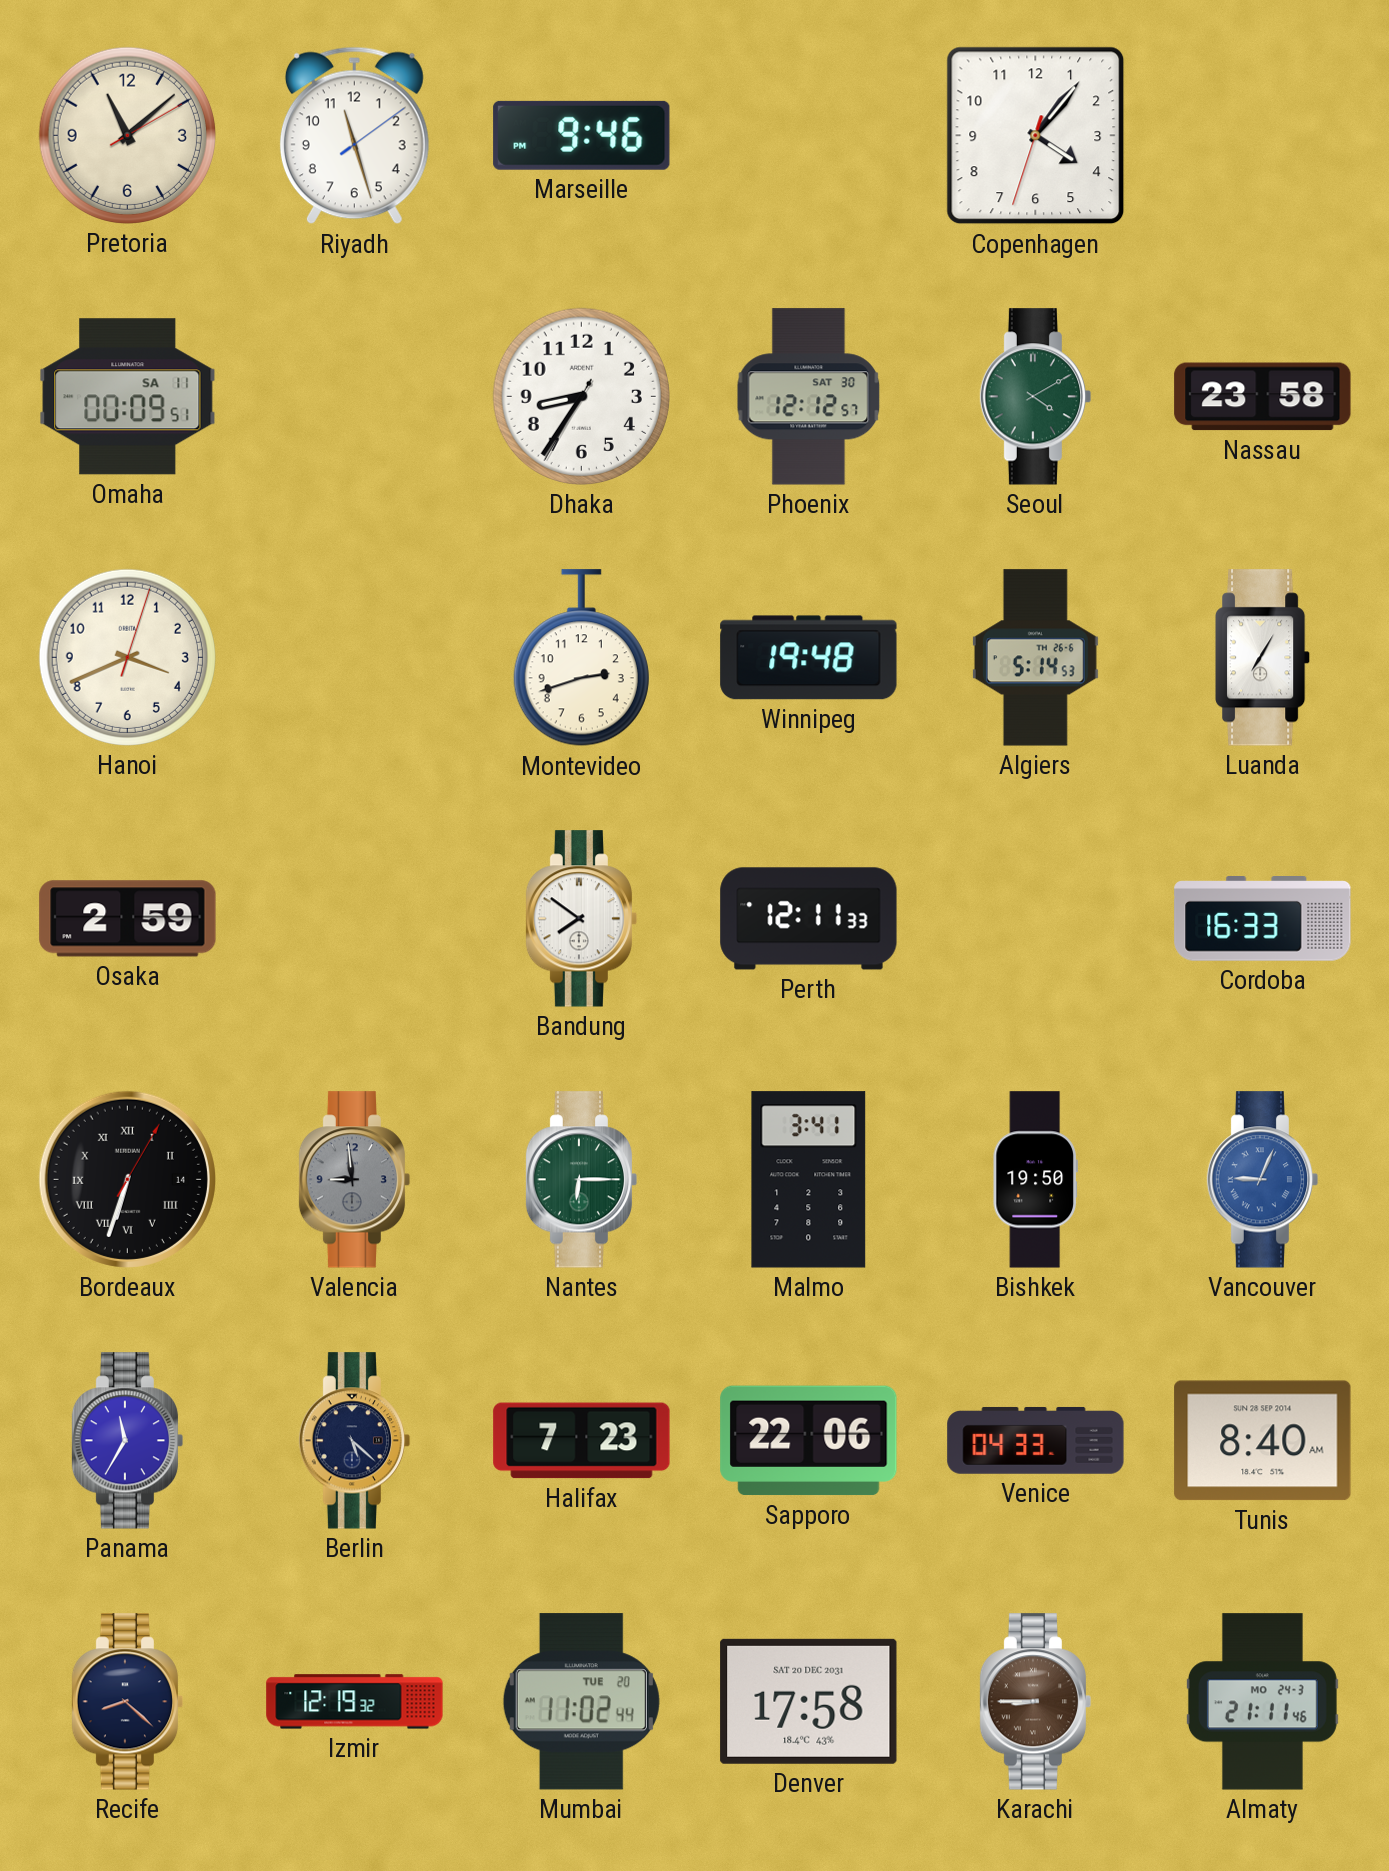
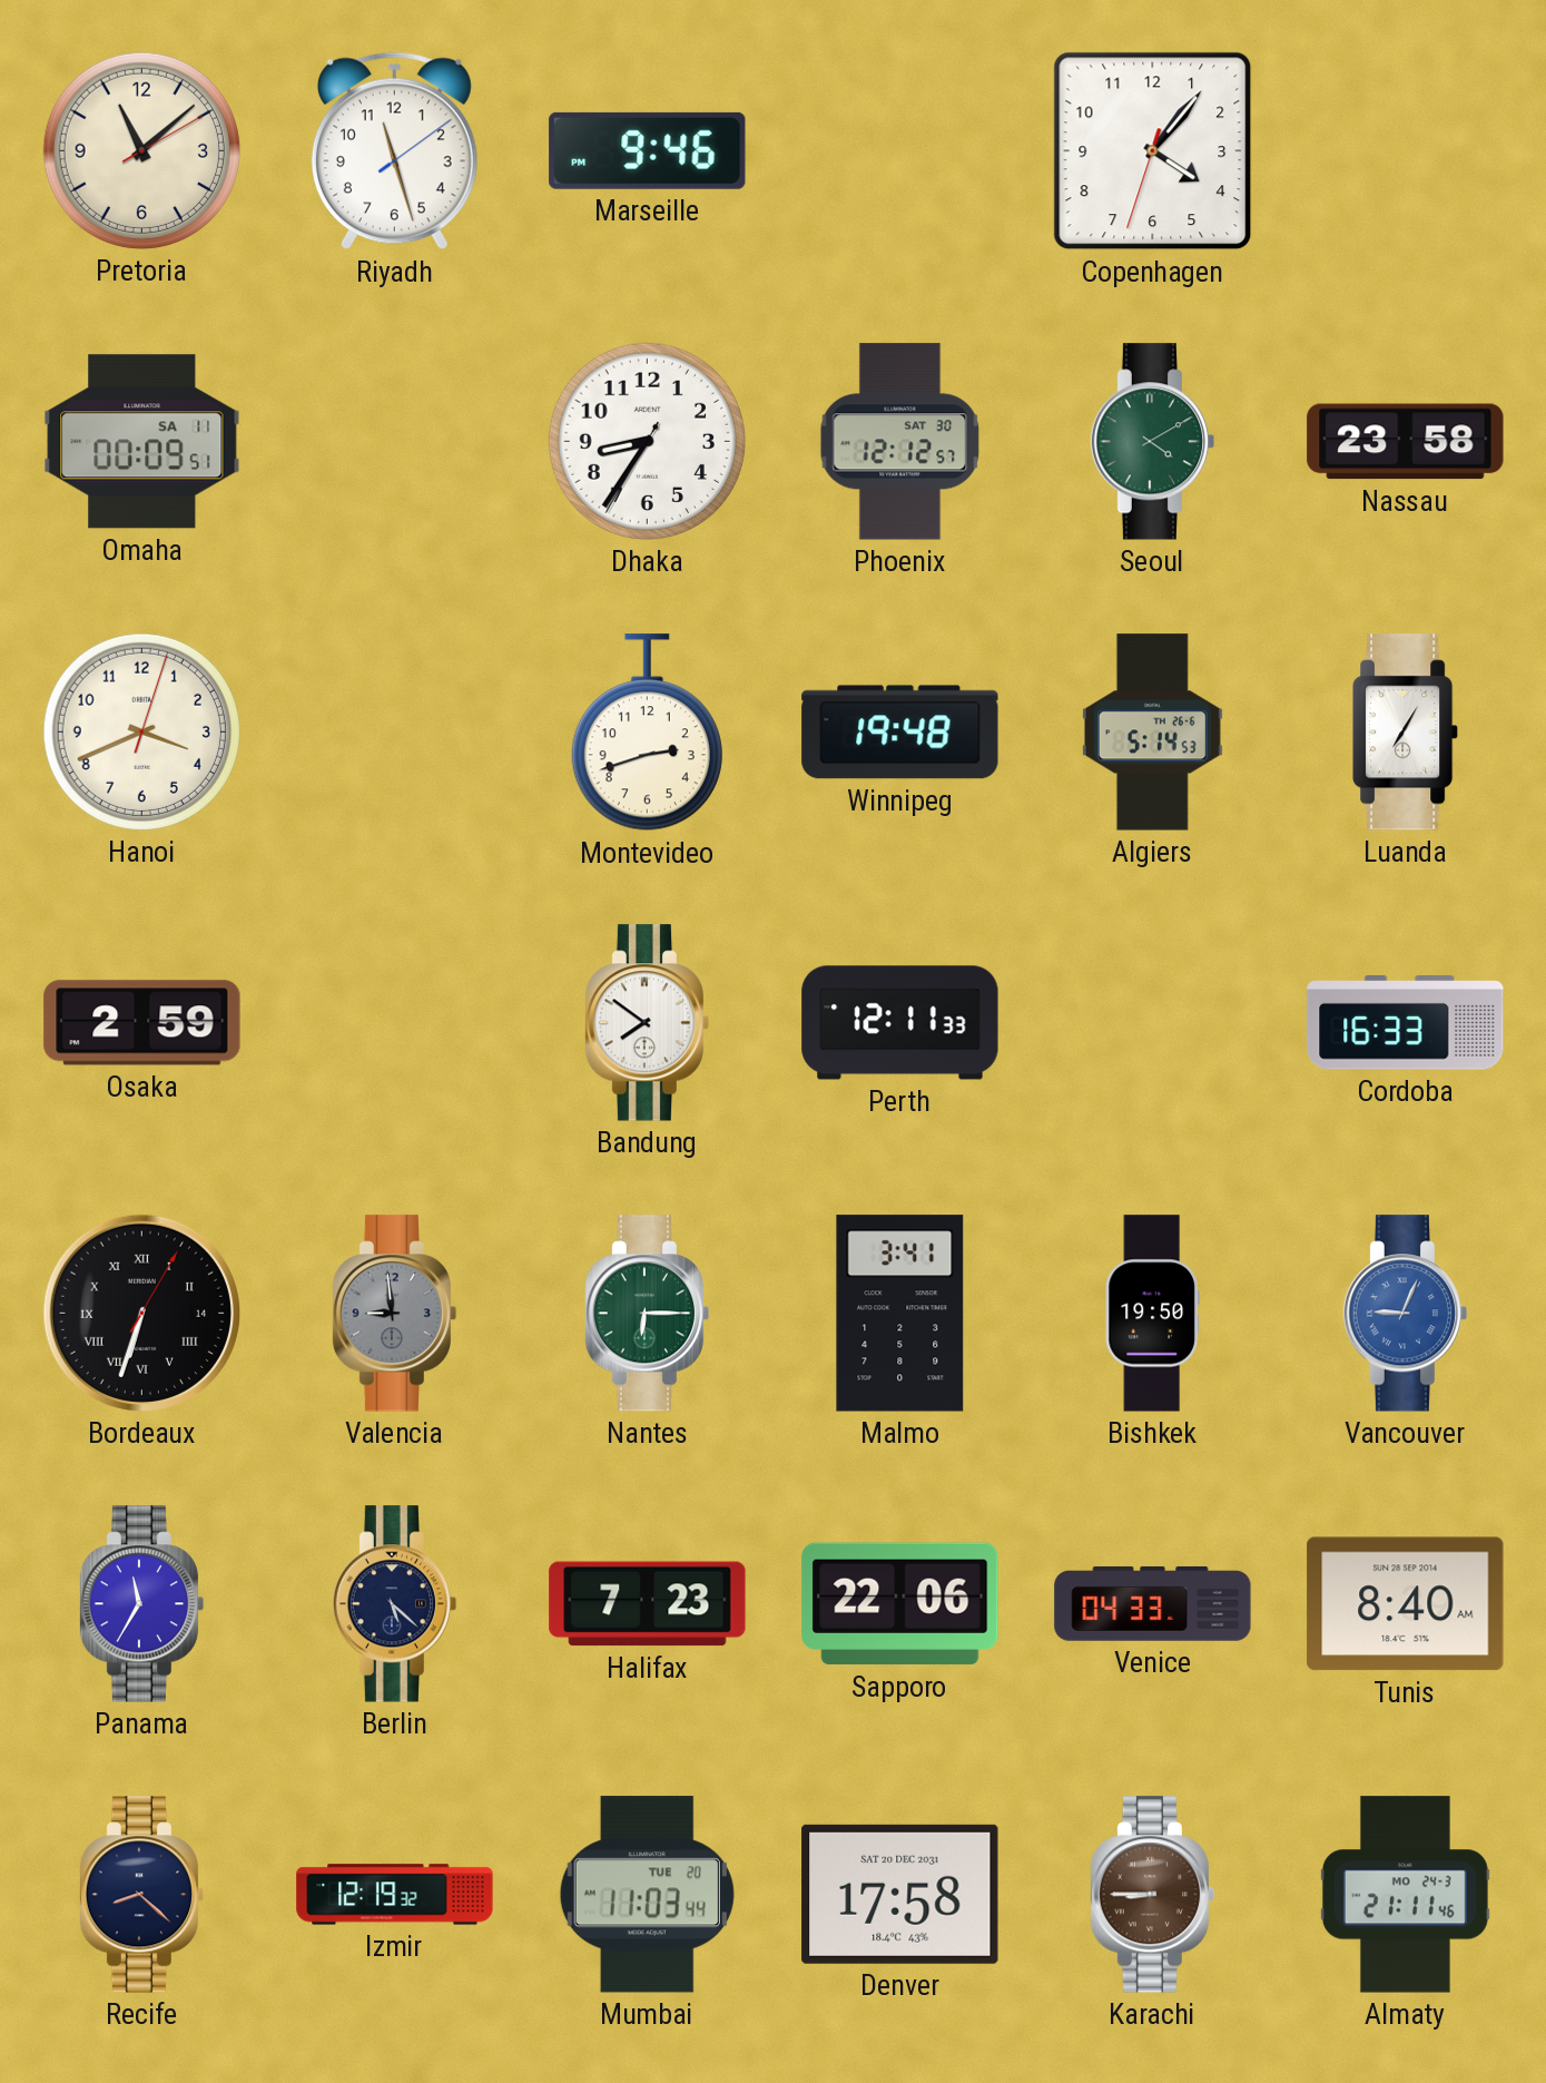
Mumbai: 11:02 -> 11:03
